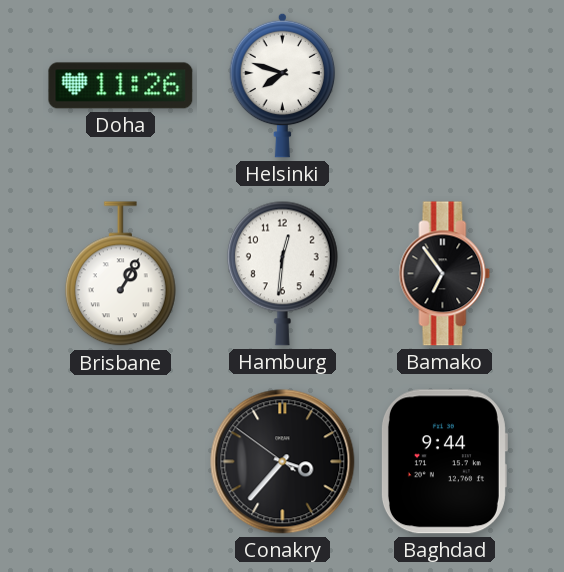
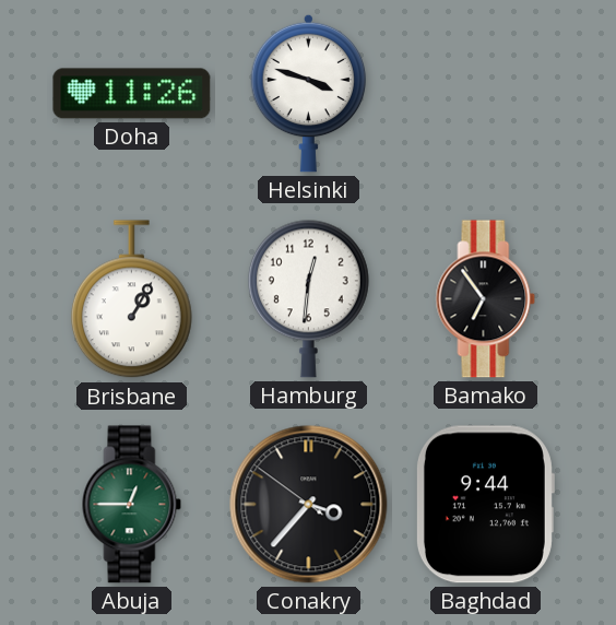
Helsinki: 7:48 -> 3:48
Abuja: none -> 12:45
